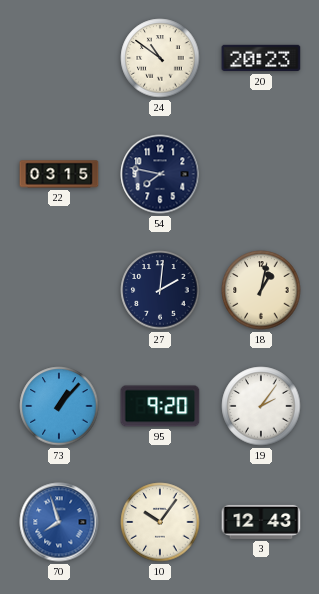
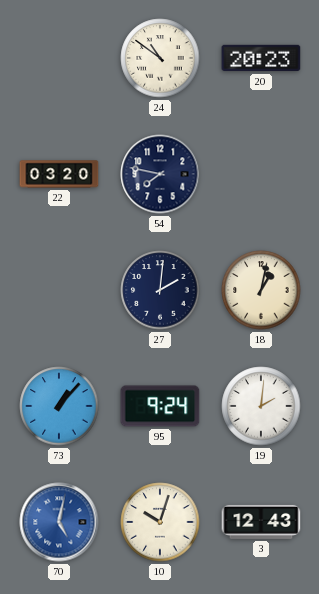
22: 03:15 -> 03:20
95: 9:20 -> 9:24
19: 2:06 -> 2:01
70: 7:57 -> 5:02
10: 10:06 -> 10:03
